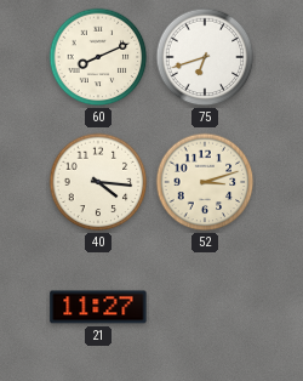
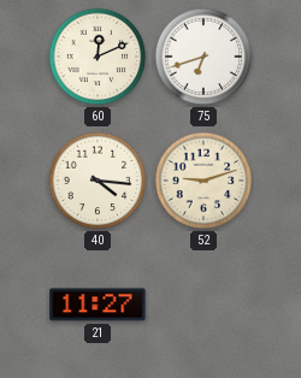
60: 8:11 -> 12:11
52: 3:12 -> 9:12
